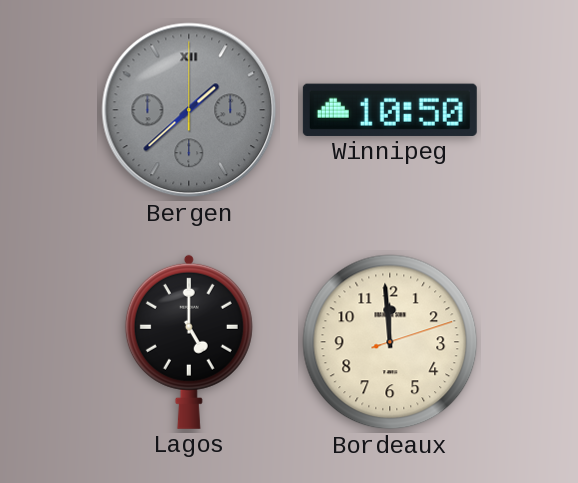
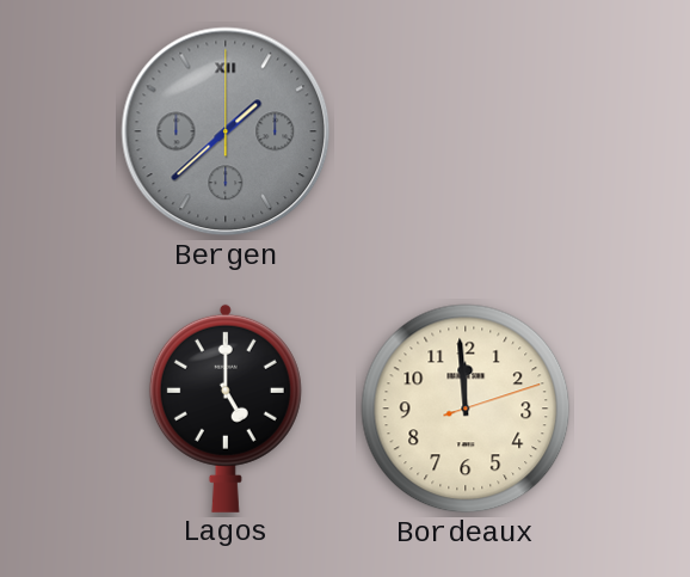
Winnipeg: 10:50 -> none
